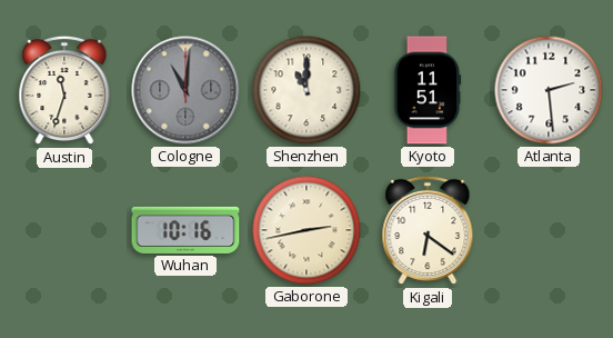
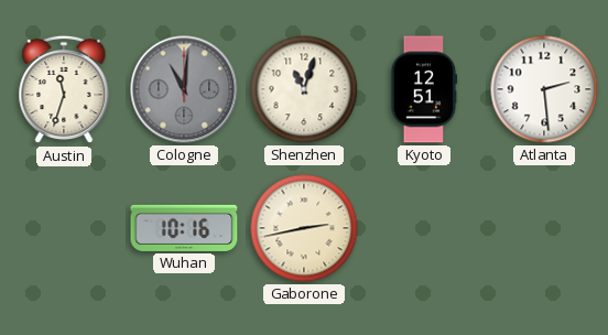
Shenzhen: 11:00 -> 11:03
Kyoto: 11:51 -> 12:51
Kigali: 6:21 -> none
